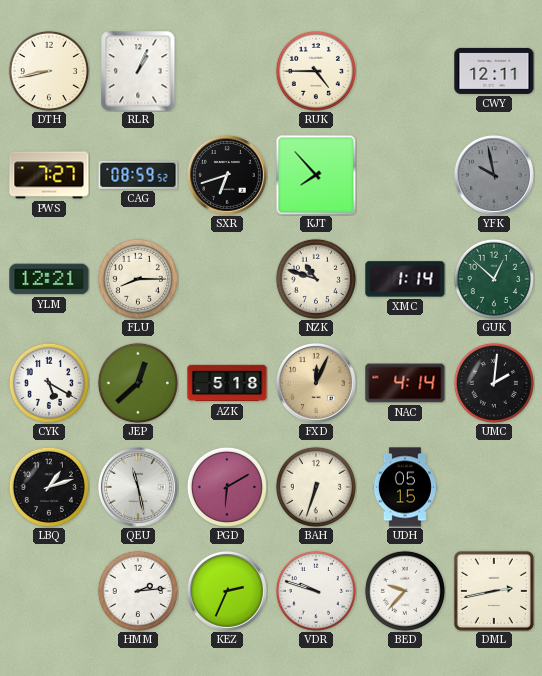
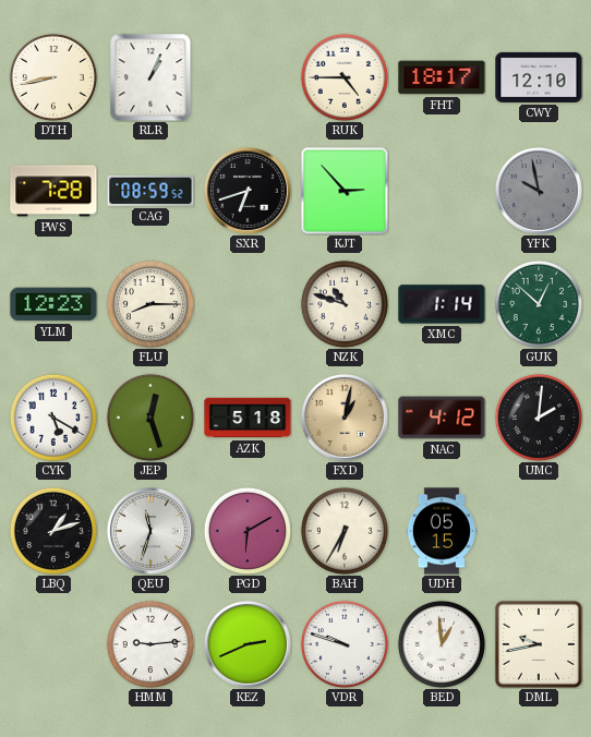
FHT: none -> 18:17
CWY: 12:11 -> 12:10
PWS: 7:27 -> 7:28
KJT: 7:53 -> 2:53
YLM: 12:21 -> 12:23
JEP: 12:38 -> 12:27
FXD: 12:04 -> 1:02
NAC: 4:14 -> 4:12
QEU: 11:28 -> 11:33
BAH: 6:33 -> 6:35
HMM: 2:14 -> 9:14
KEZ: 2:34 -> 2:41
BED: 9:37 -> 12:59
DML: 2:43 -> 9:43
